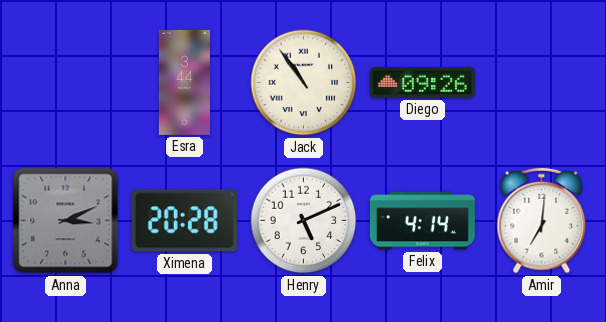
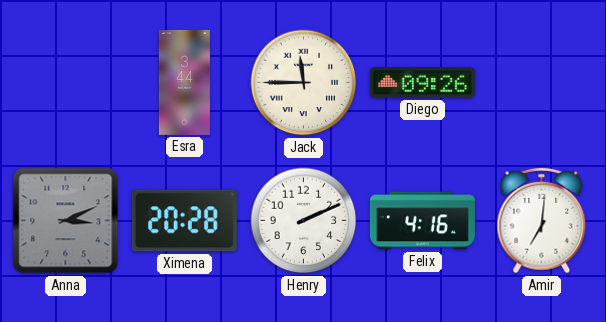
Jack: 10:54 -> 11:45
Henry: 5:11 -> 2:11
Felix: 4:14 -> 4:16
